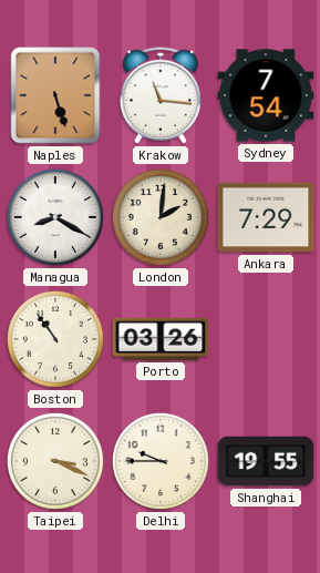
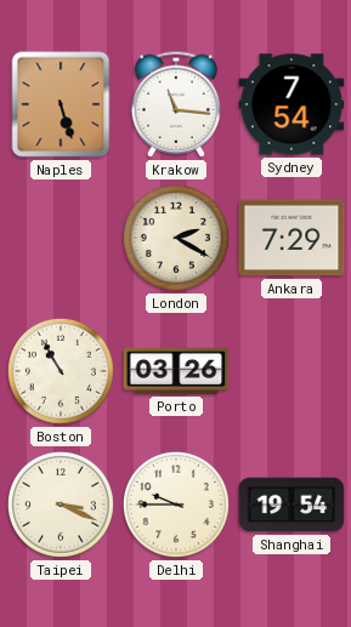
Managua: 8:20 -> none
London: 2:01 -> 2:20
Boston: 10:54 -> 10:55
Shanghai: 19:55 -> 19:54
